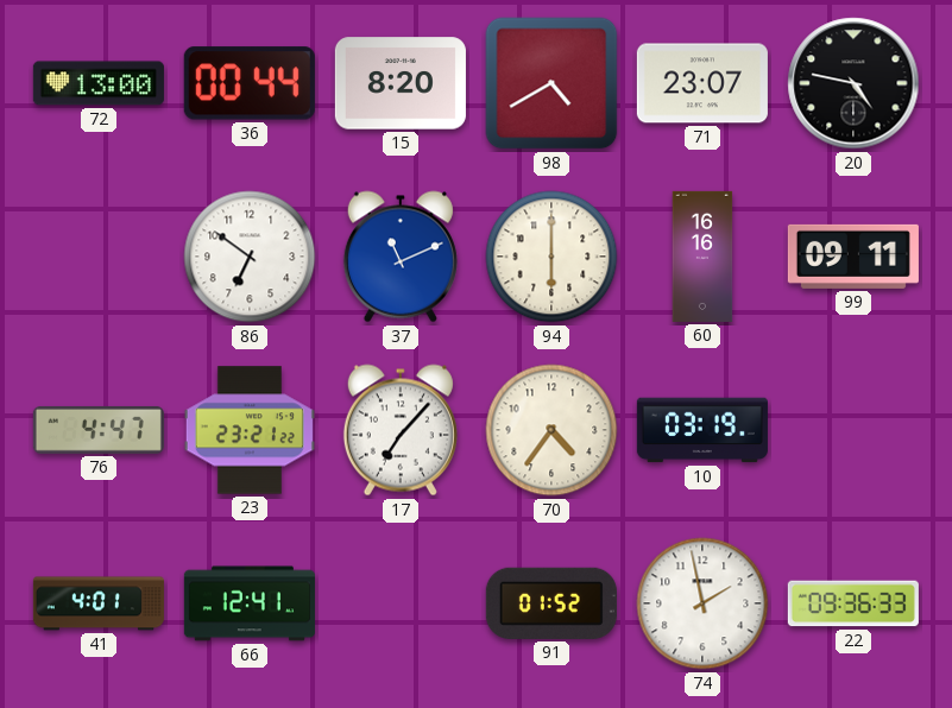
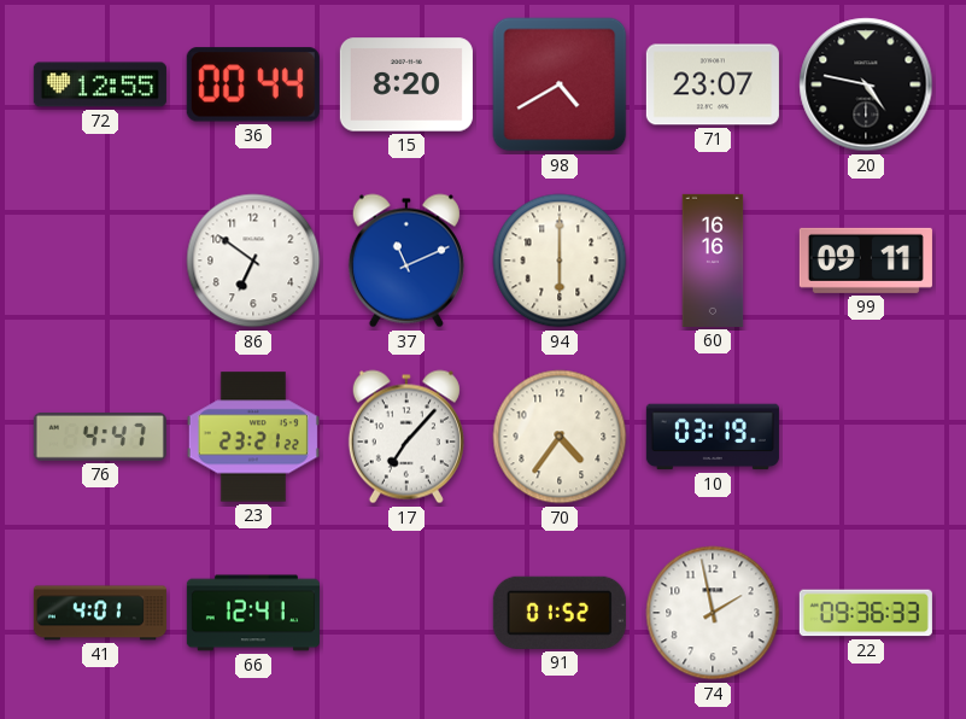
72: 13:00 -> 12:55
